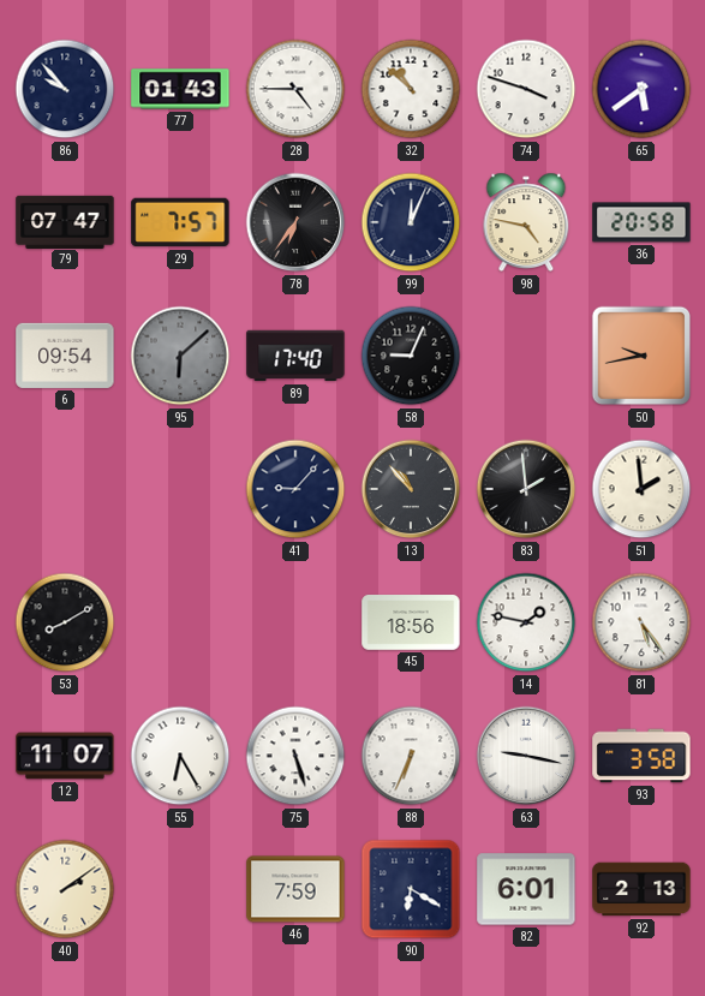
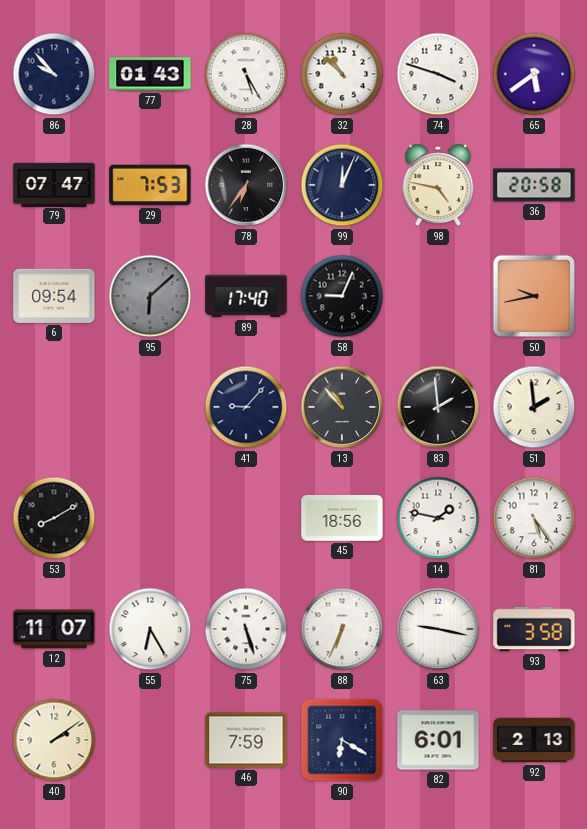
28: 4:45 -> 5:25
29: 7:57 -> 7:53
